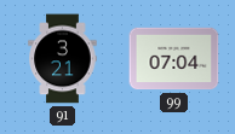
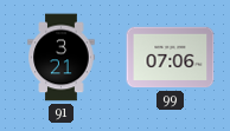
99: 07:04 -> 07:06
